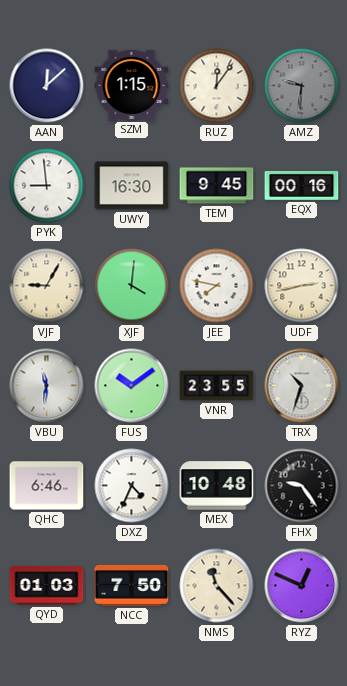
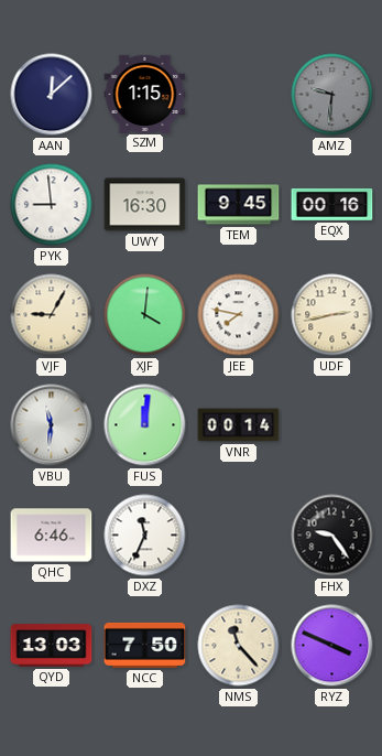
RUZ: 12:06 -> none
FUS: 10:09 -> 12:01
VNR: 23:55 -> 00:14
TRX: 10:33 -> none
DXZ: 4:34 -> 11:34
MEX: 10:48 -> none
QYD: 01:03 -> 13:03
RYZ: 12:49 -> 3:49
